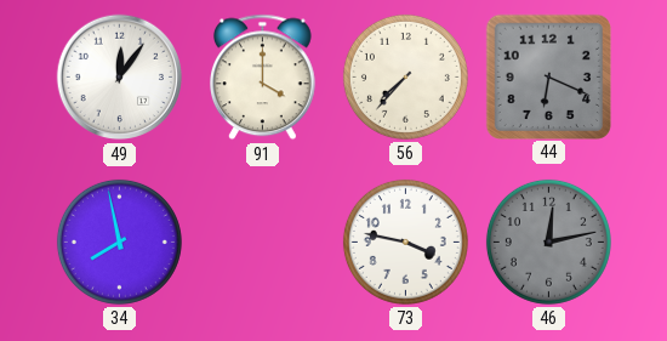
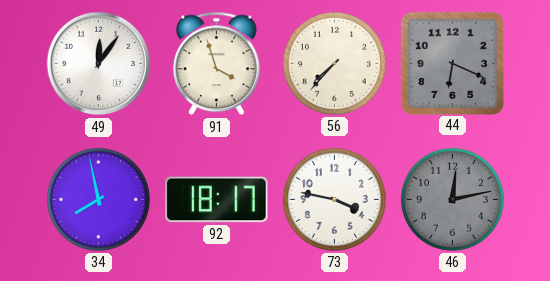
91: 4:00 -> 3:57
92: none -> 18:17
